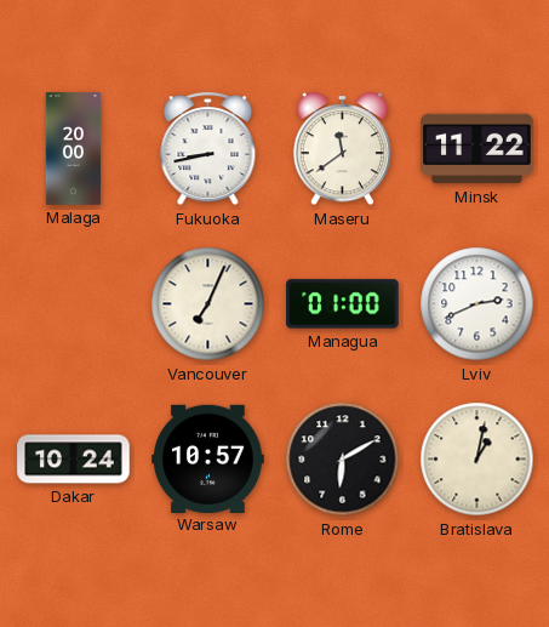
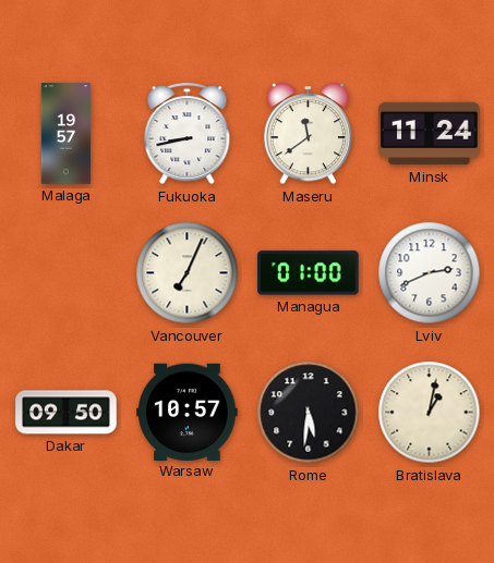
Malaga: 20:00 -> 19:57
Minsk: 11:22 -> 11:24
Dakar: 10:24 -> 09:50
Rome: 6:10 -> 5:31
